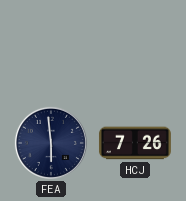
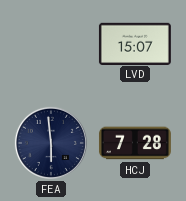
LVD: none -> 15:07
HCJ: 7:26 -> 7:28
